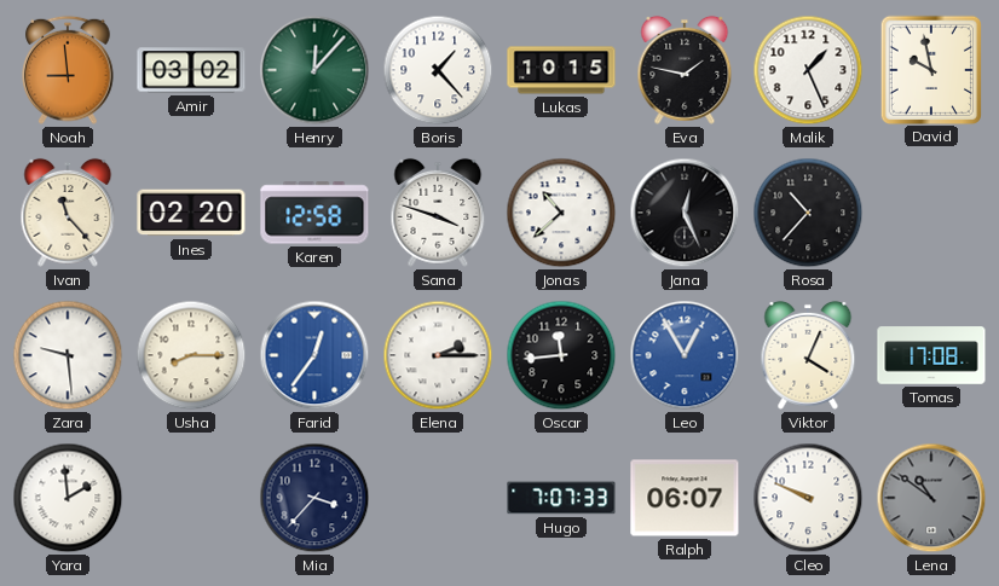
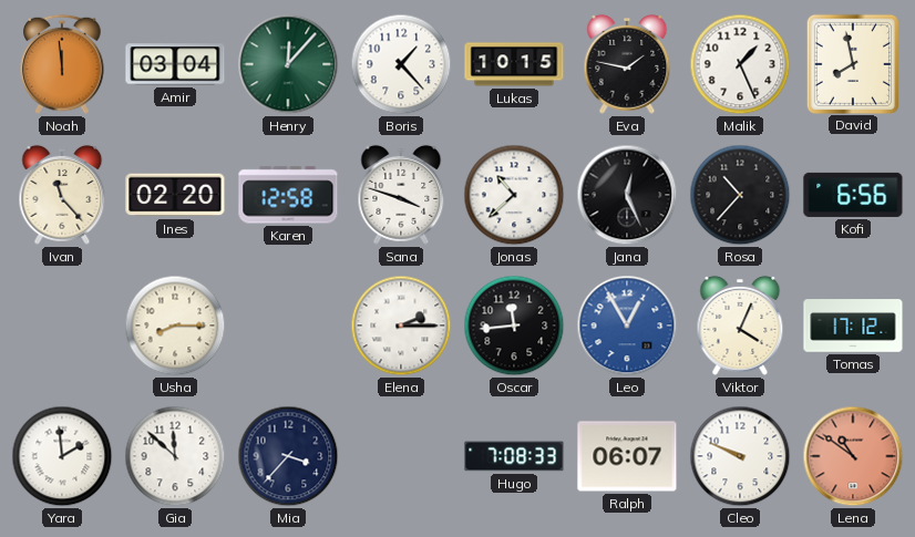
Noah: 8:59 -> 11:59
Amir: 03:02 -> 03:04
David: 9:58 -> 7:58
Kofi: none -> 6:56
Zara: 9:29 -> none
Farid: 12:36 -> none
Tomas: 17:08 -> 17:12
Gia: none -> 11:52
Hugo: 7:07 -> 7:08
Lena dial: grey -> salmon
